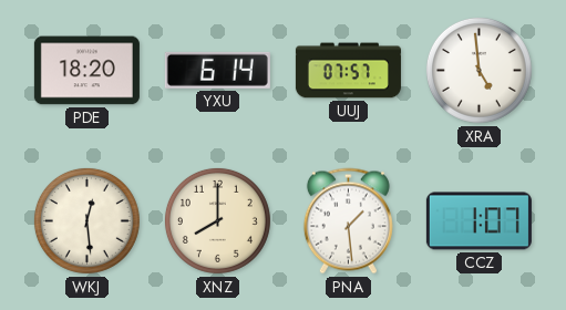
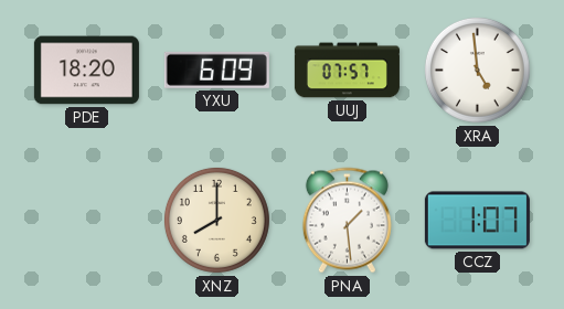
YXU: 6:14 -> 6:09
WKJ: 12:29 -> none
